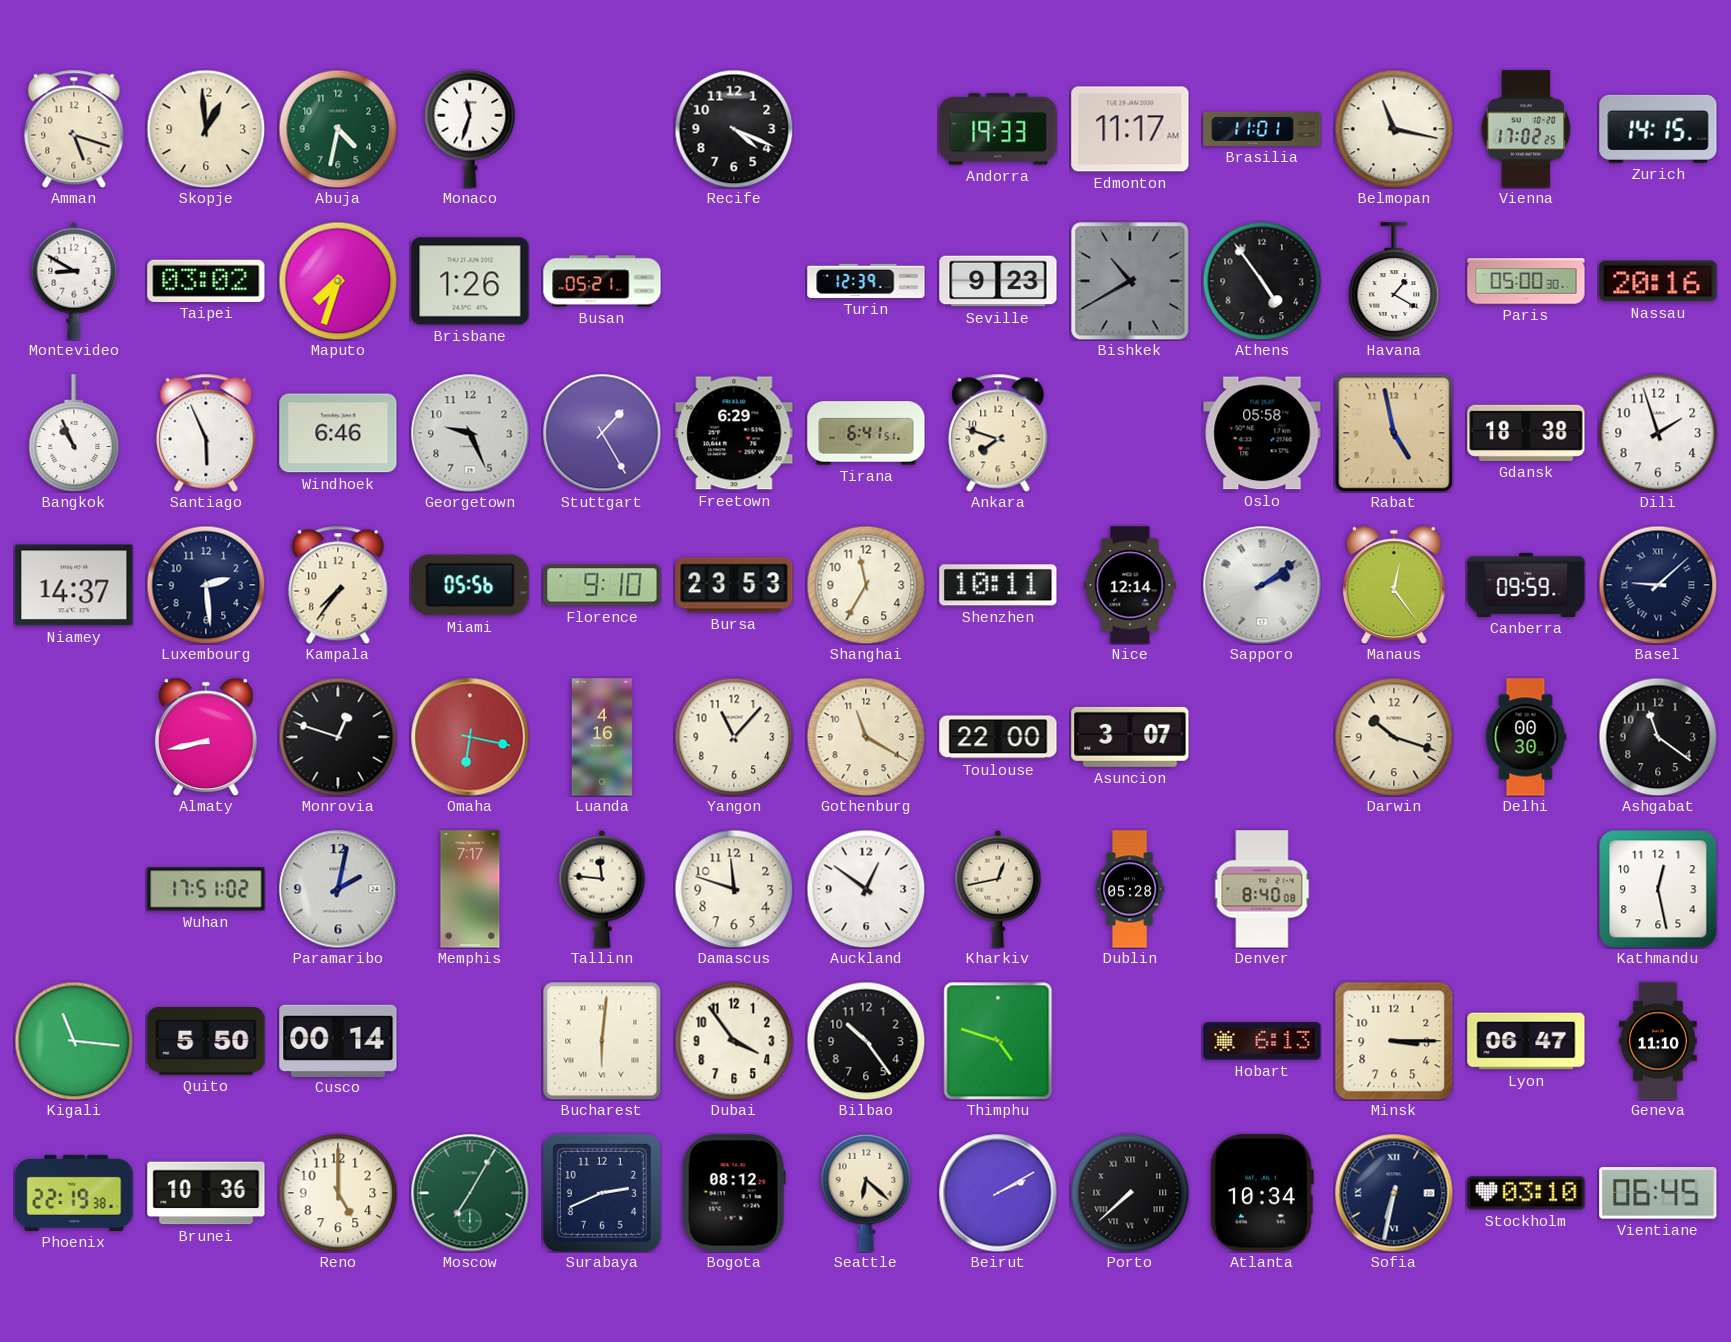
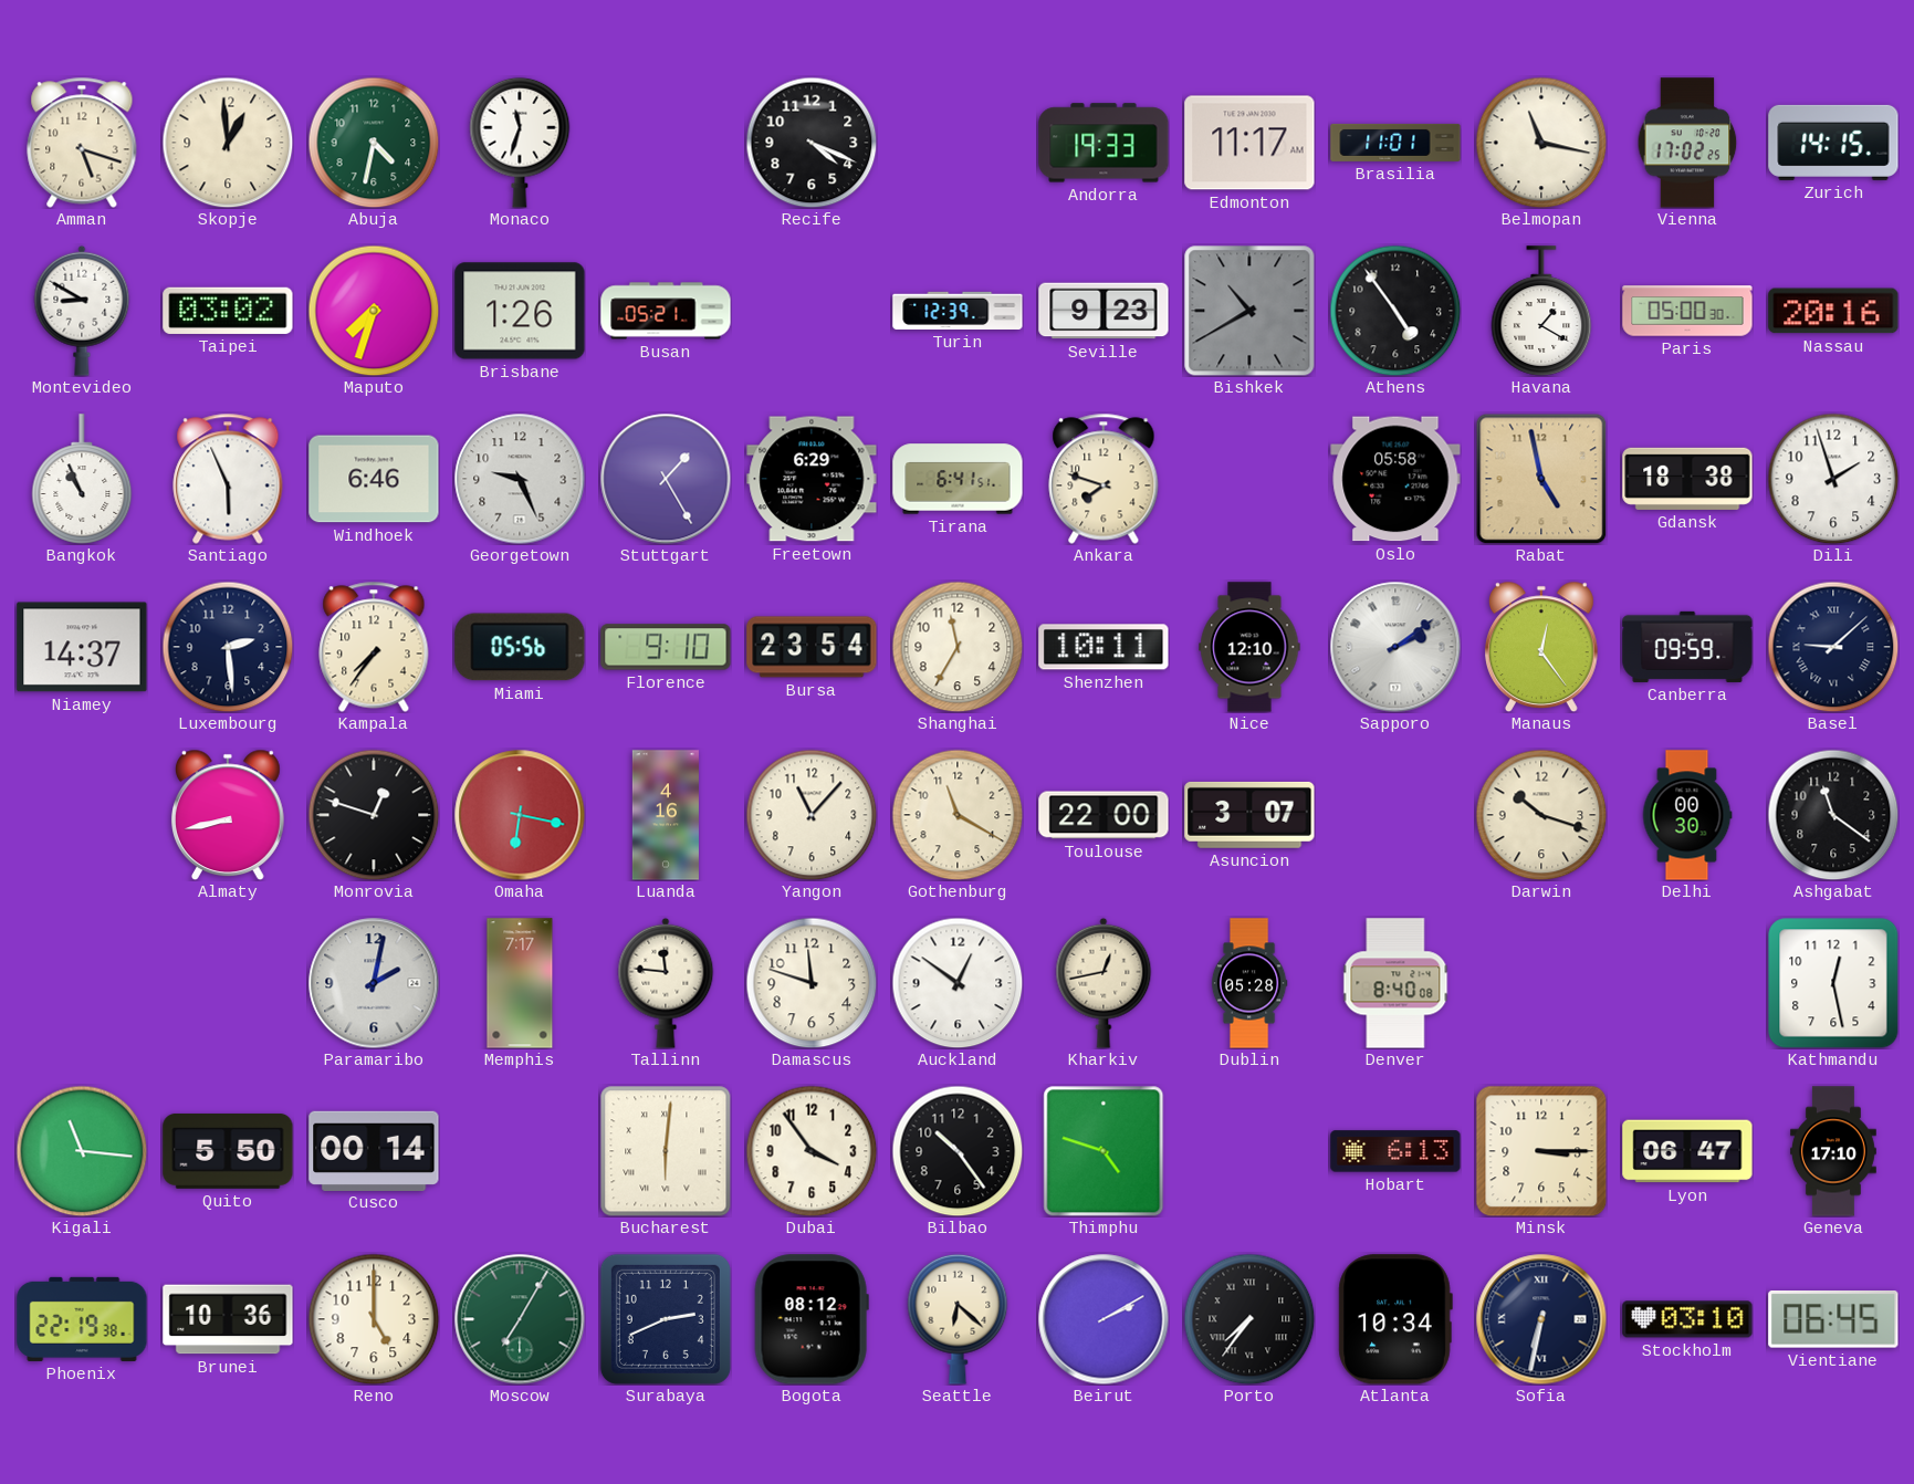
Bursa: 23:53 -> 23:54
Nice: 12:14 -> 12:10
Wuhan: 17:51 -> none
Geneva: 11:10 -> 17:10
Porto: 7:38 -> 7:36
